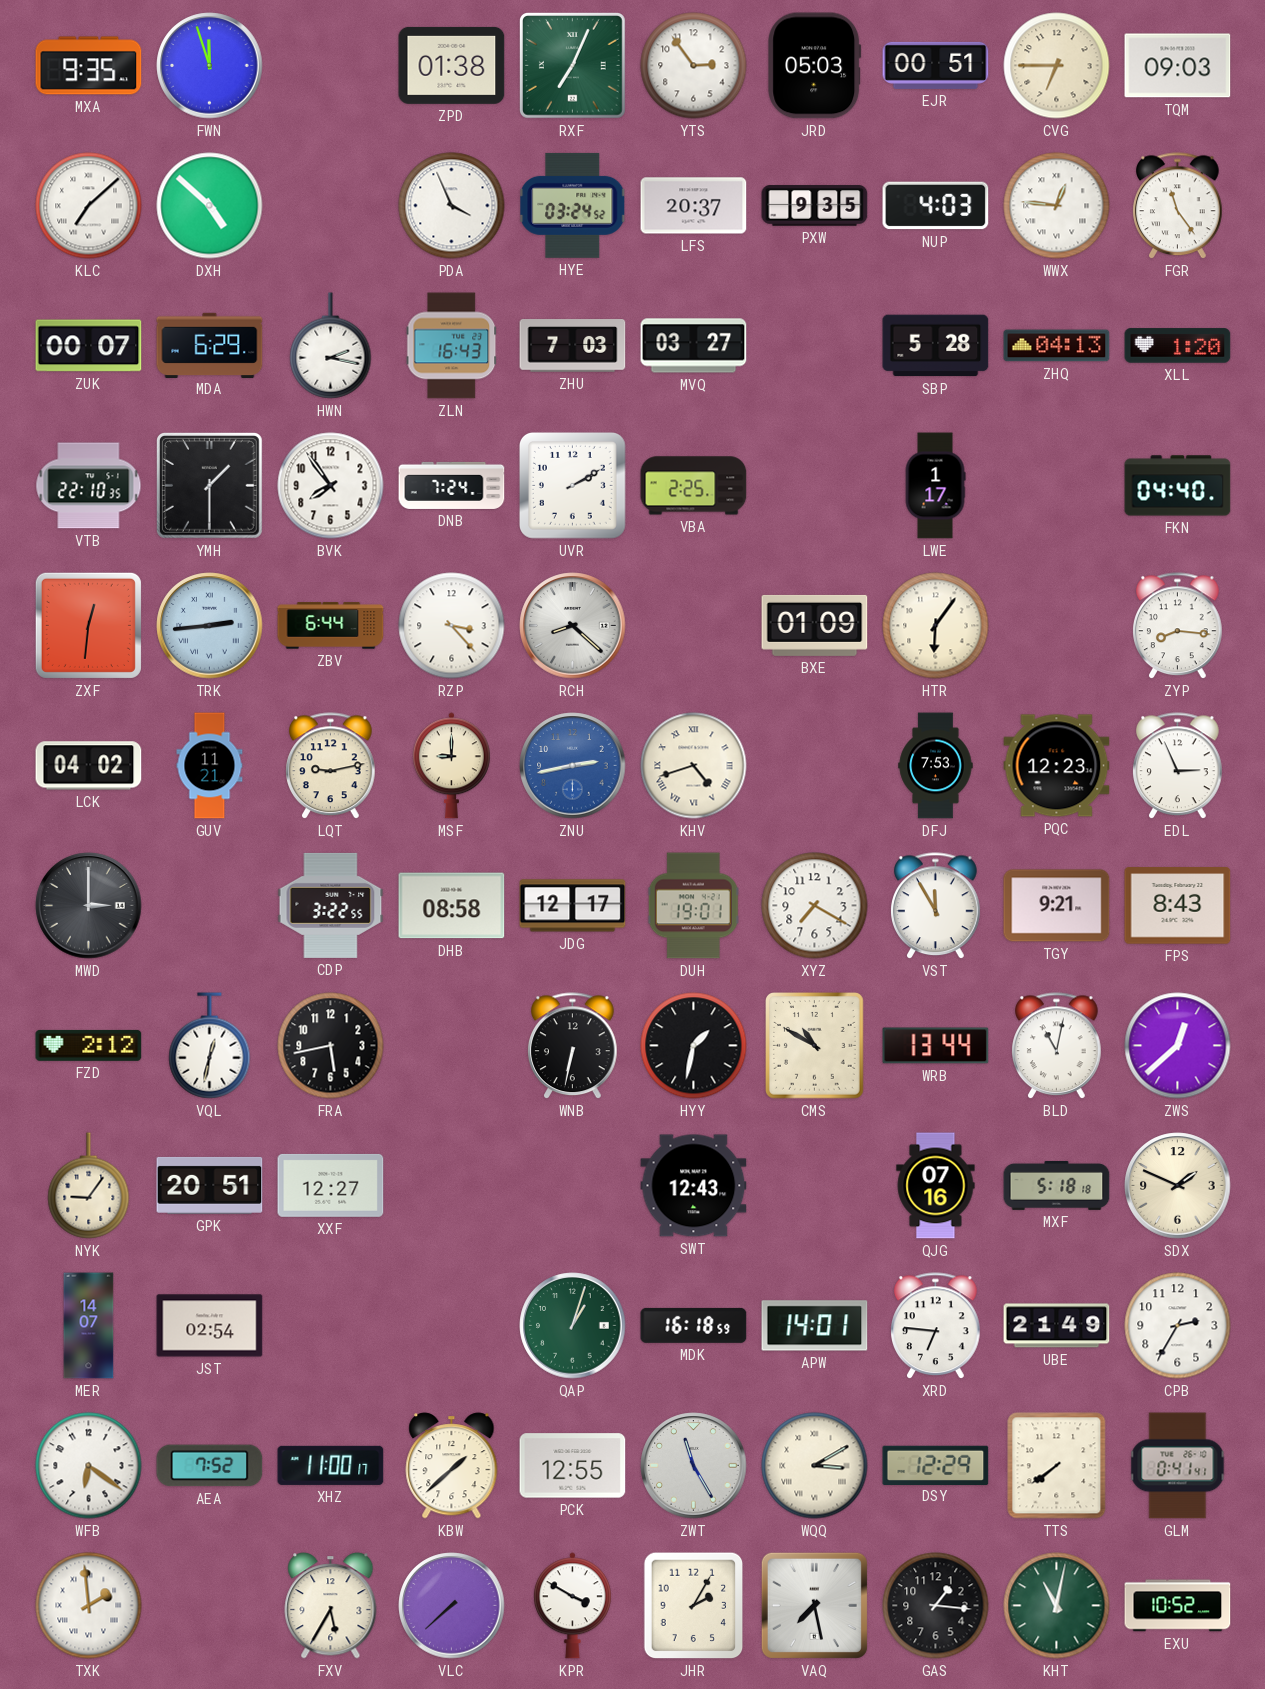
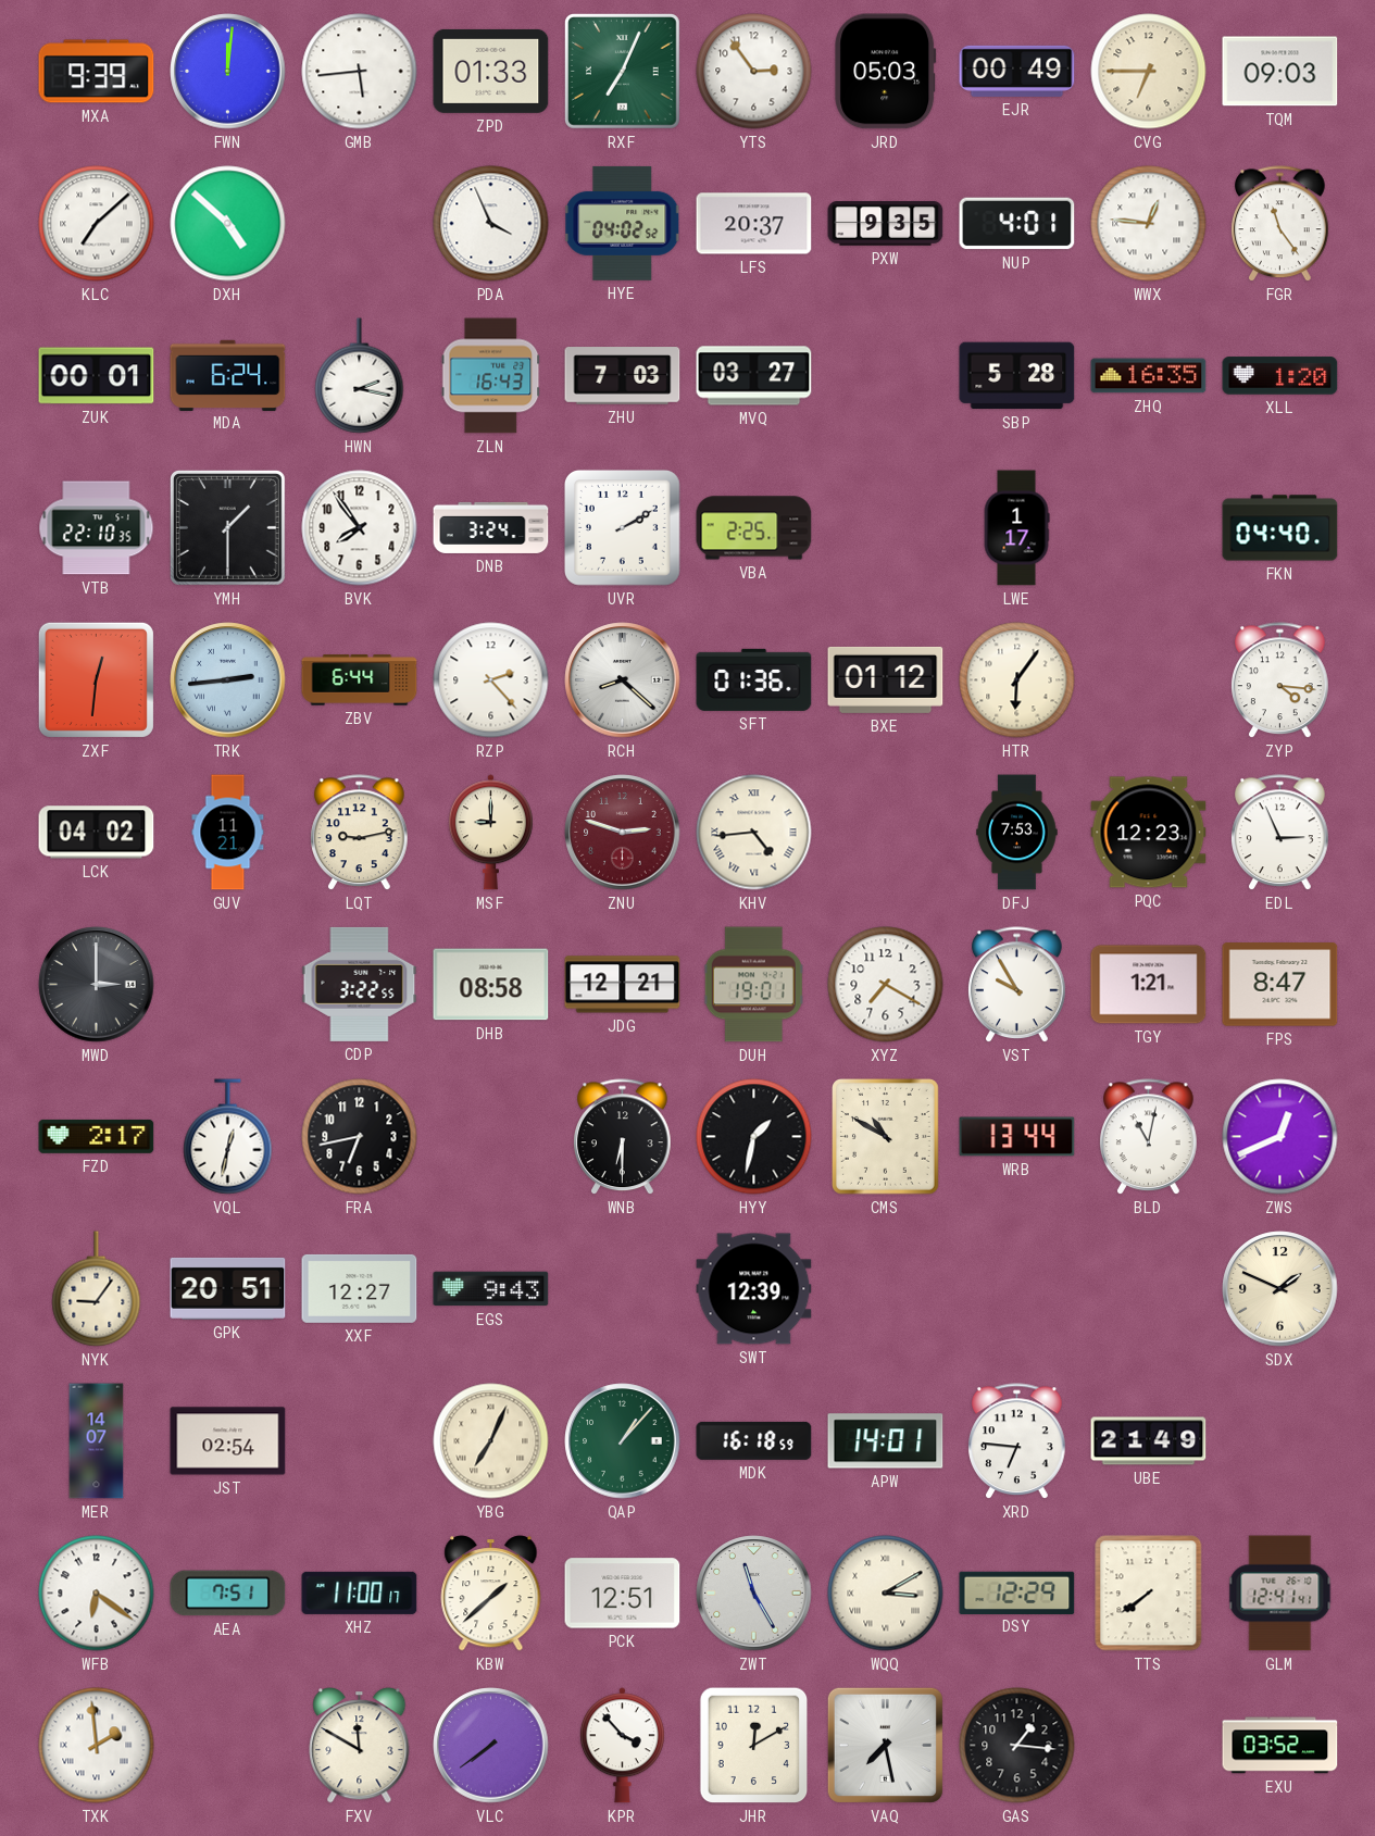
MXA: 9:35 -> 9:39
FWN: 11:57 -> 12:01
GMB: none -> 5:44
ZPD: 01:38 -> 01:33
EJR: 00:51 -> 00:49
HYE: 03:24 -> 04:02
NUP: 4:03 -> 4:01
ZUK: 00:07 -> 00:01
MDA: 6:29 -> 6:24
ZHQ: 04:13 -> 16:35
DNB: 7:24 -> 3:24
RZP: 3:23 -> 2:23
SFT: none -> 01:36
BXE: 01:09 -> 01:12
ZYP: 8:16 -> 4:16
ZNU: 2:43 -> 2:48
ZNU dial: blue -> burgundy
KHV: 4:42 -> 4:44
JDG: 12:17 -> 12:21
VST: 11:55 -> 9:55
TGY: 9:21 -> 1:21
FPS: 8:43 -> 8:47
FZD: 2:12 -> 2:17
FRA: 5:43 -> 6:43
WNB: 6:32 -> 6:30
ZWS: 12:38 -> 12:41
EGS: none -> 9:43
SWT: 12:43 -> 12:39
QJG: 07:16 -> none
MXF: 5:18 -> none
YBG: none -> 7:04
QAP: 1:03 -> 1:07
CPB: 2:35 -> none
AEA: 7:52 -> 7:51
PCK: 12:55 -> 12:51
GLM: 0:41 -> 12:41
FXV: 5:35 -> 11:50
VLC: 7:38 -> 7:39
KPR: 3:50 -> 3:53
JHR: 2:05 -> 12:10
KHT: 11:02 -> none
EXU: 10:52 -> 03:52
